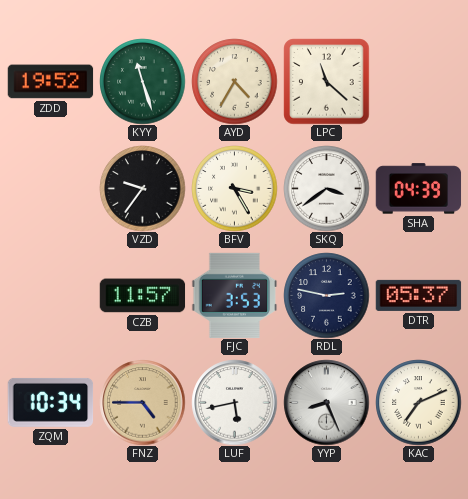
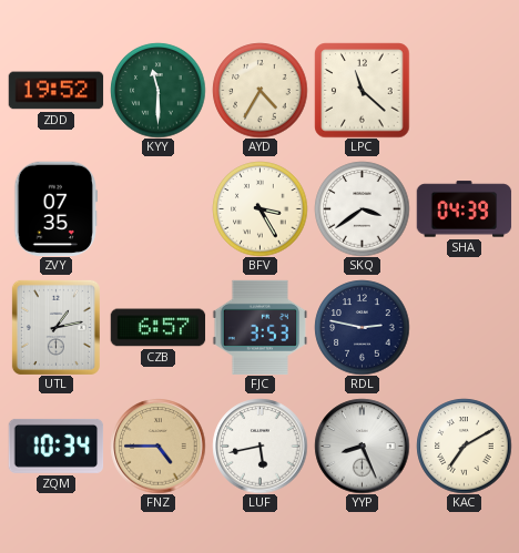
KYY: 11:27 -> 11:30
ZVY: none -> 07:35
VZD: 9:36 -> none
UTL: none -> 1:13
CZB: 11:57 -> 6:57
DTR: 05:37 -> none
KAC: 7:11 -> 7:10
